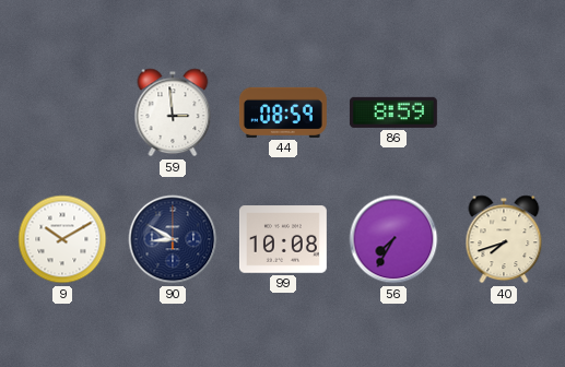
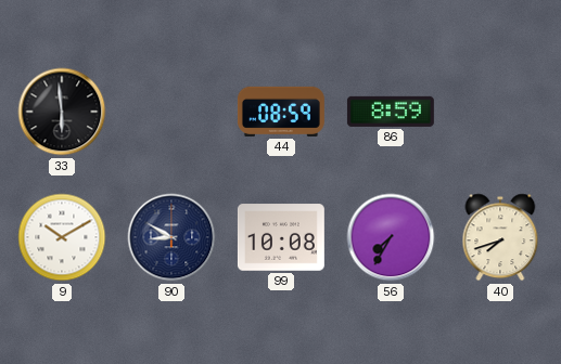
33: none -> 5:59
59: 2:59 -> none
